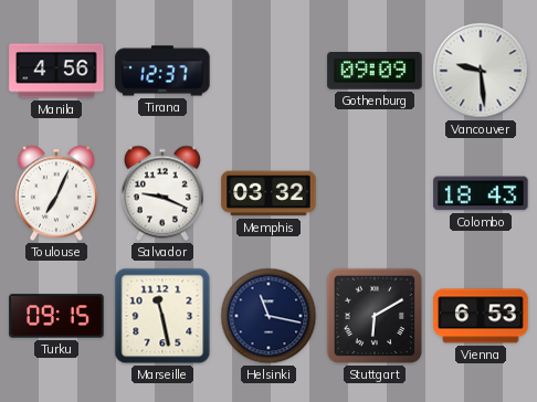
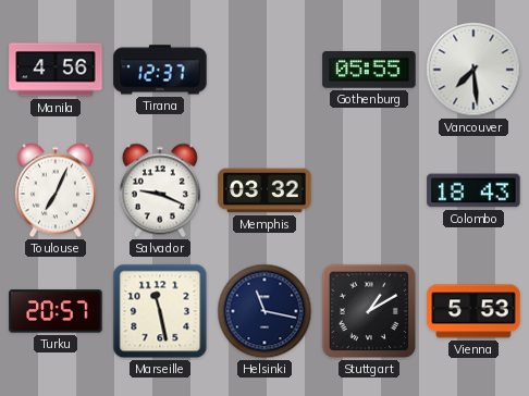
Gothenburg: 09:09 -> 05:55
Vancouver: 9:29 -> 7:29
Turku: 09:15 -> 20:57
Stuttgart: 6:10 -> 1:10
Vienna: 6:53 -> 5:53
